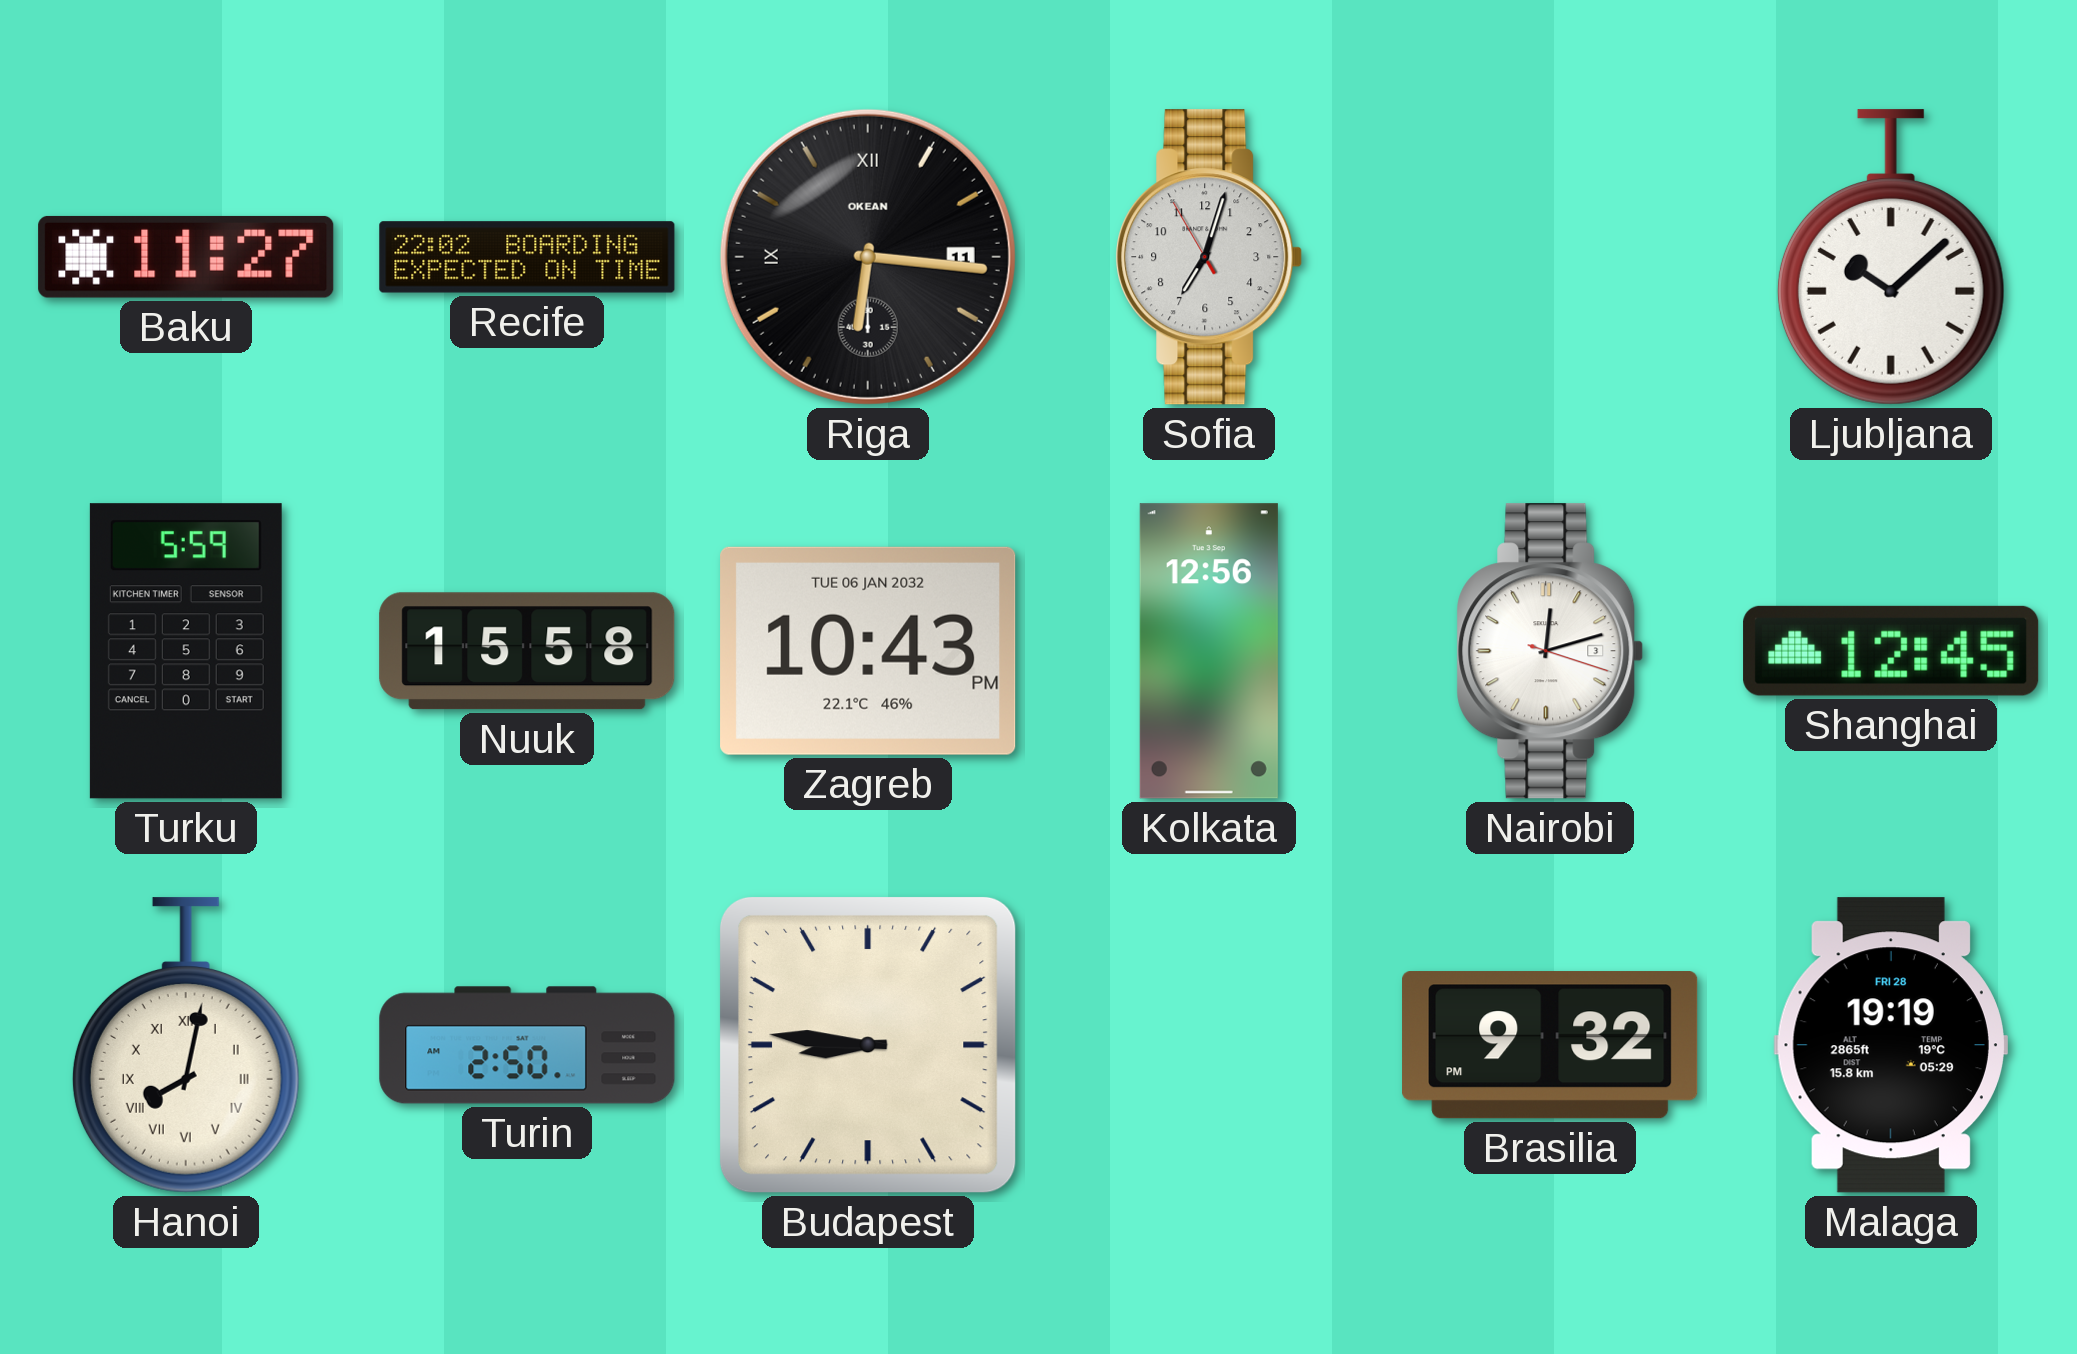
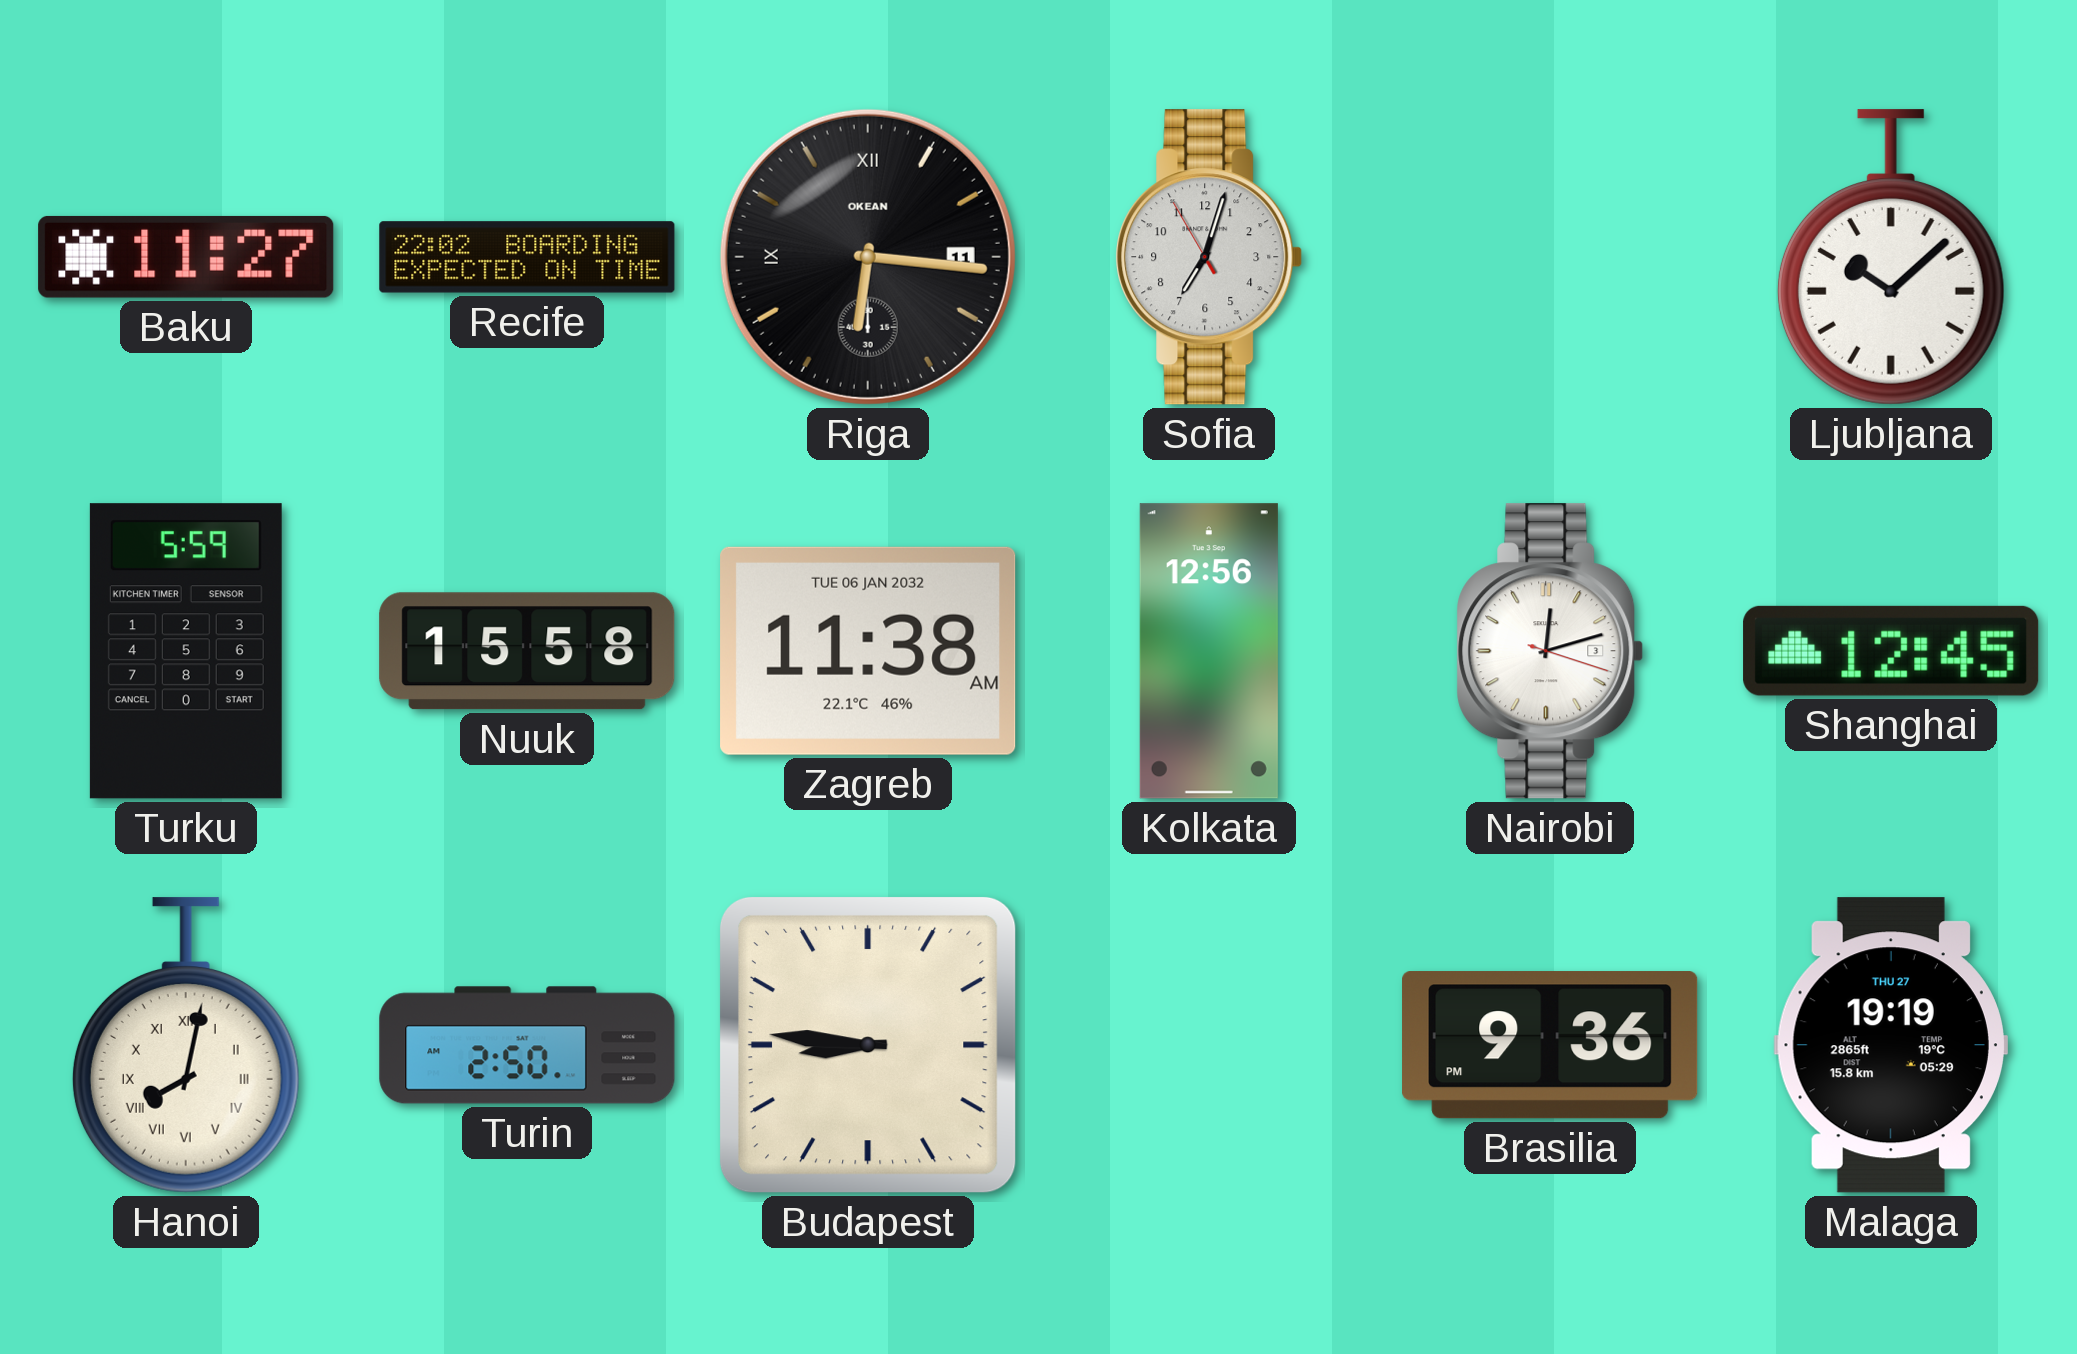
Zagreb: 10:43 -> 11:38
Brasilia: 9:32 -> 9:36
Malaga date: FRI 28 -> THU 27
